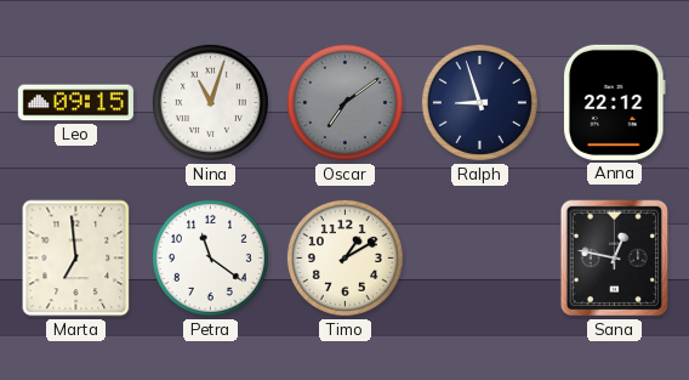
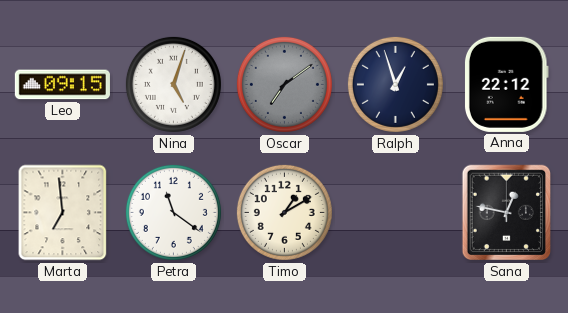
Nina: 11:03 -> 5:03
Ralph: 8:57 -> 12:57
